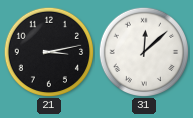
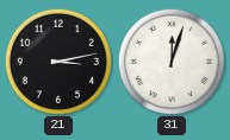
31: 12:08 -> 12:03
